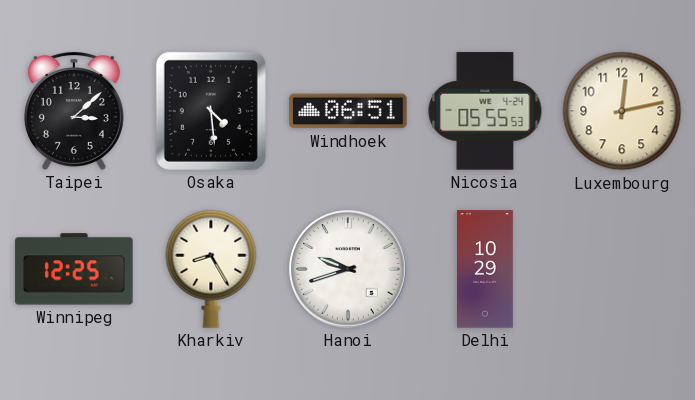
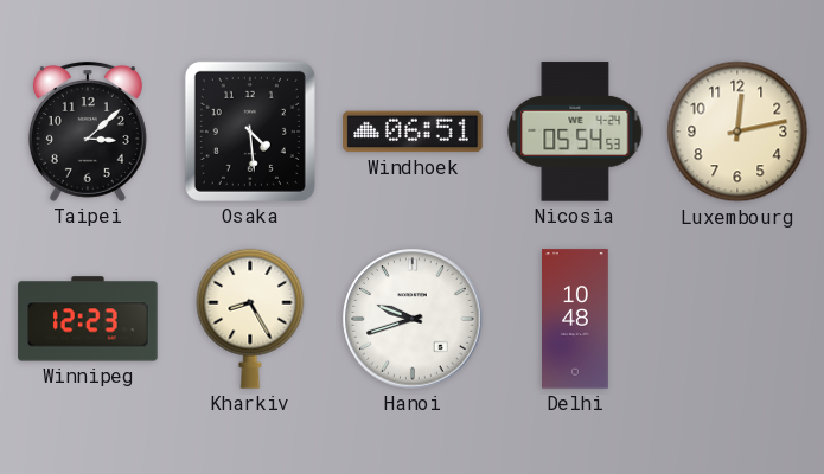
Nicosia: 05:55 -> 05:54
Winnipeg: 12:25 -> 12:23
Delhi: 10:29 -> 10:48
